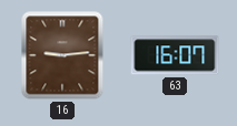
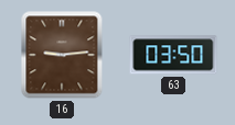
63: 16:07 -> 03:50
